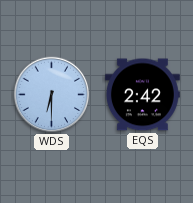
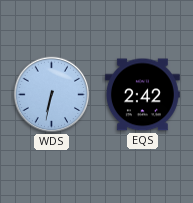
WDS: 6:30 -> 6:32
